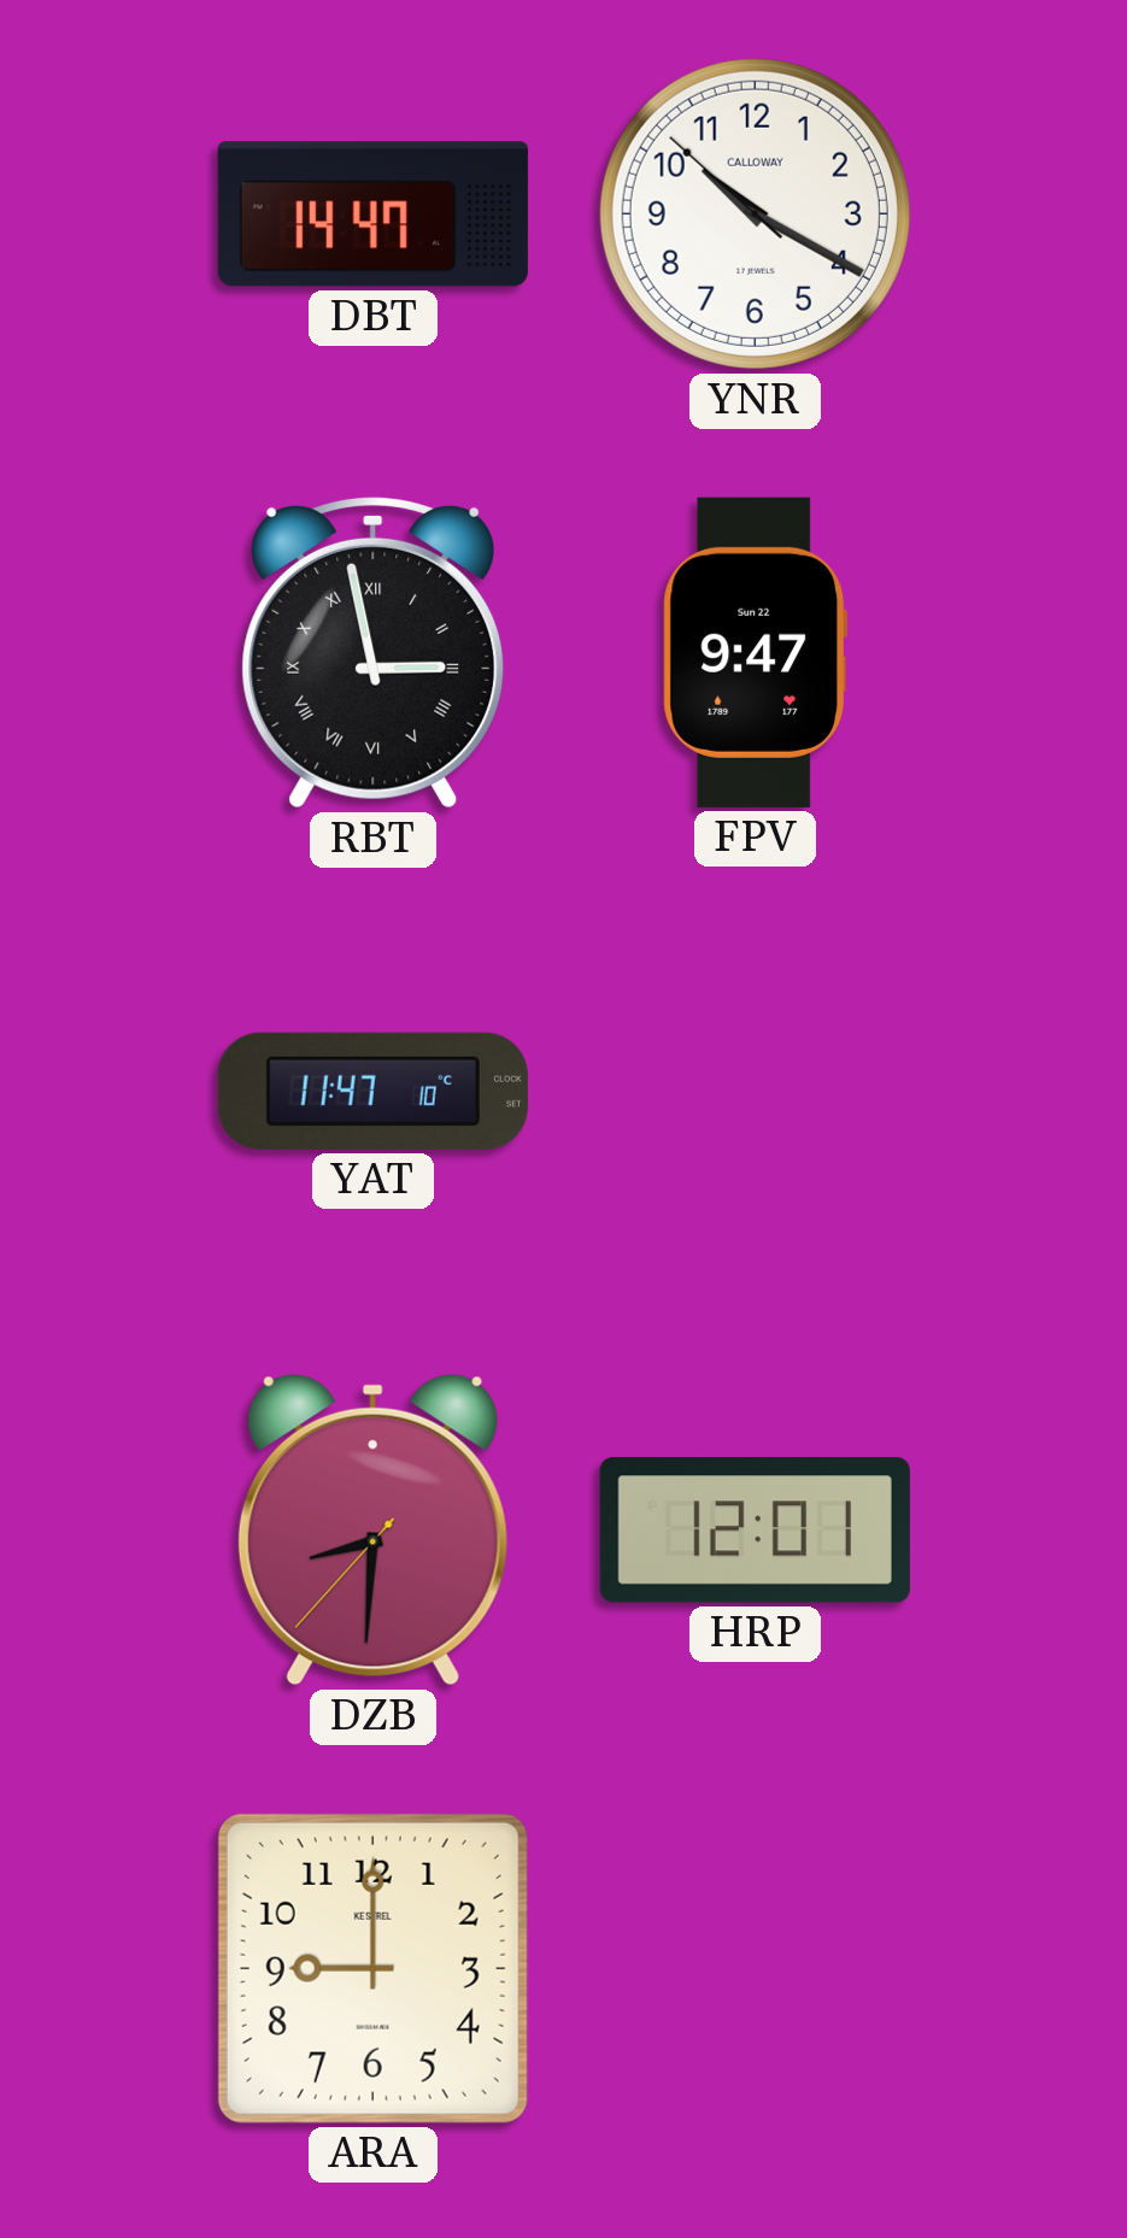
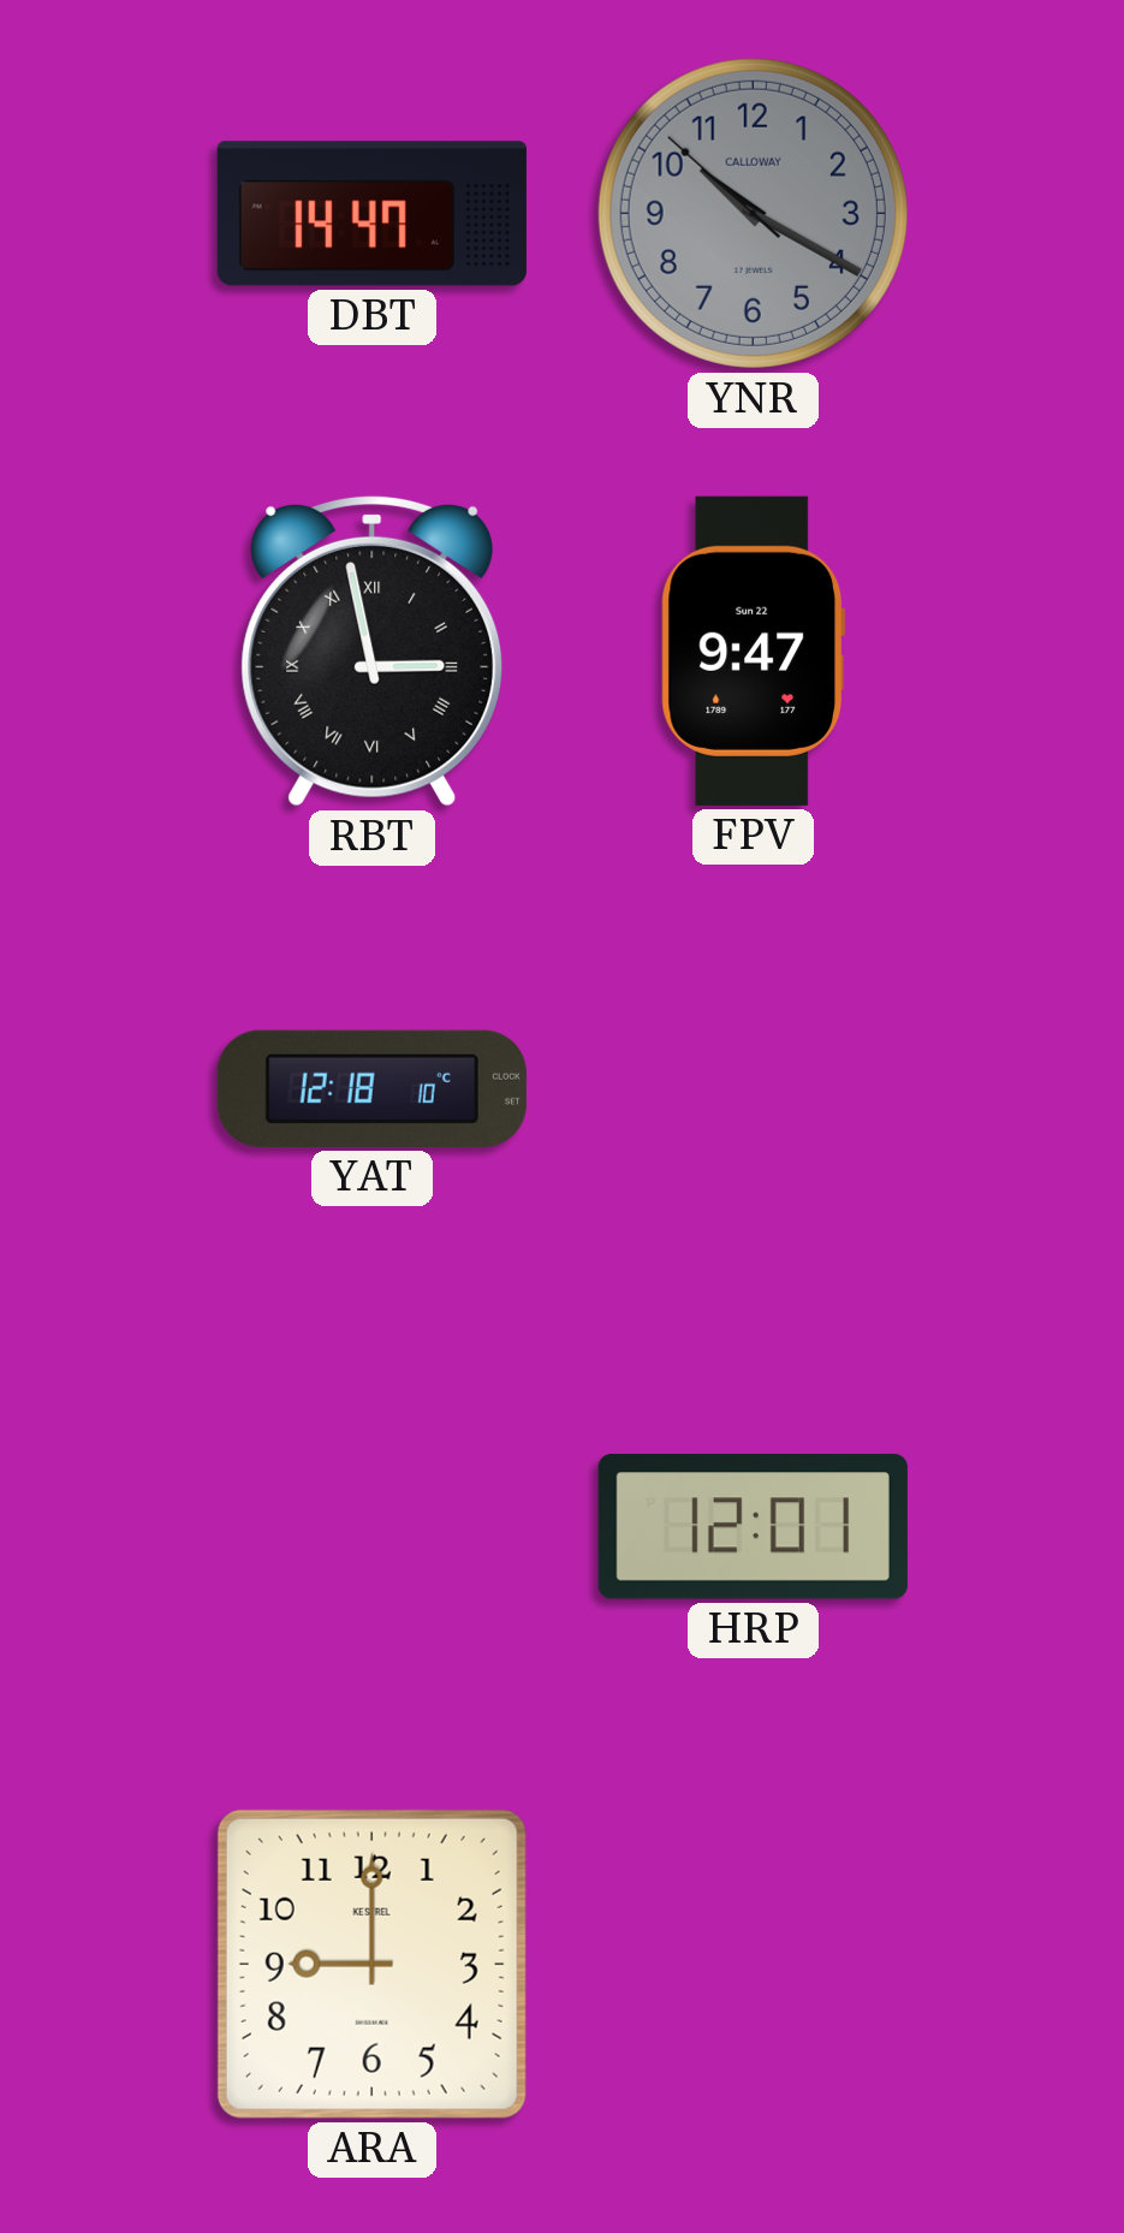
YNR dial: white -> grey
YAT: 11:47 -> 12:18
DZB: 8:30 -> none
